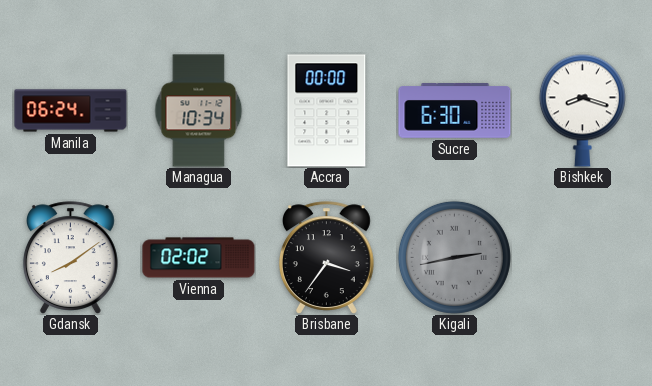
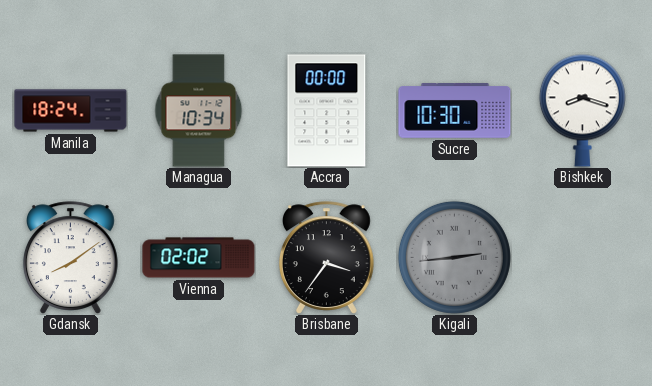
Manila: 06:24 -> 18:24
Sucre: 6:30 -> 10:30
Kigali: 2:43 -> 2:44
